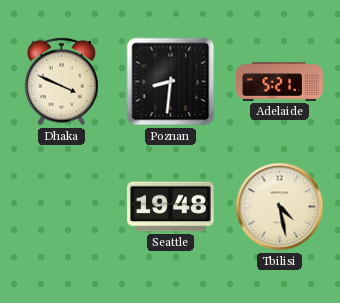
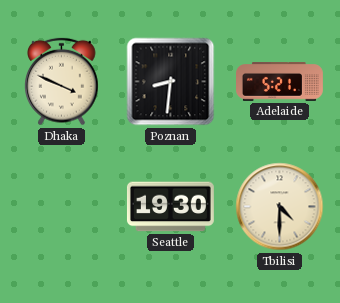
Seattle: 19:48 -> 19:30
Tbilisi: 4:28 -> 4:30
